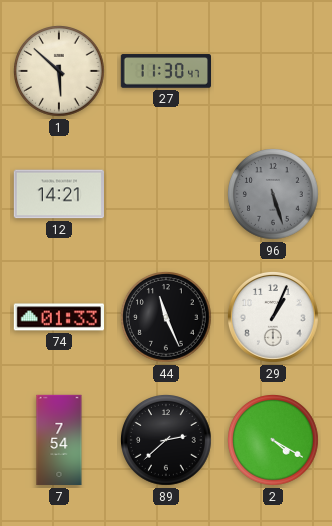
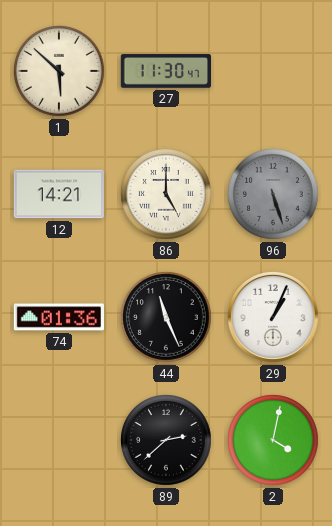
86: none -> 5:00
74: 01:33 -> 01:36
7: 7:54 -> none
2: 4:20 -> 4:02
